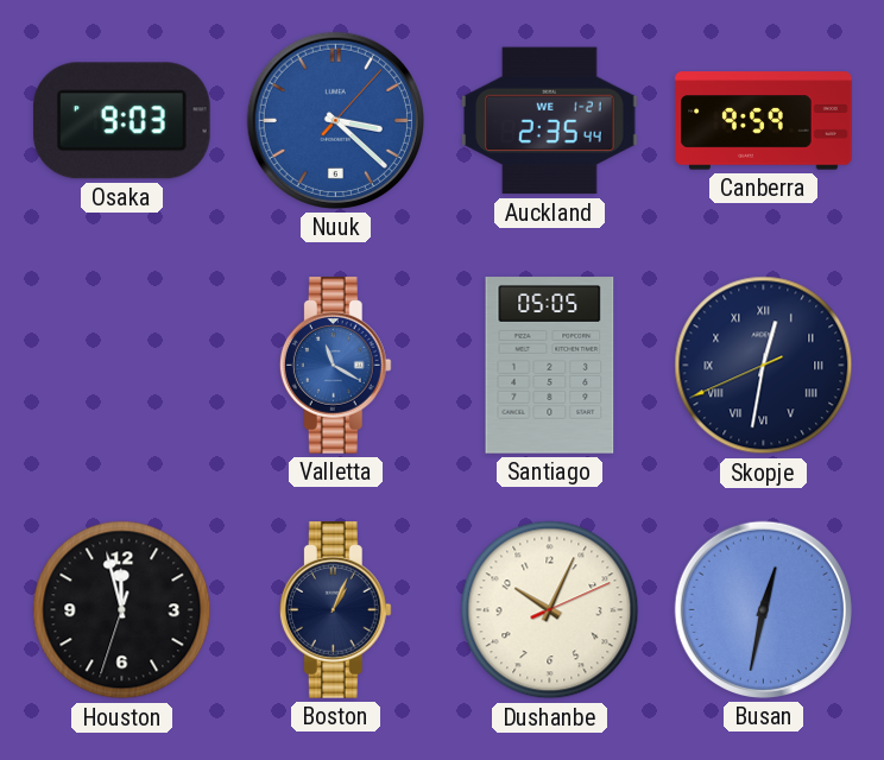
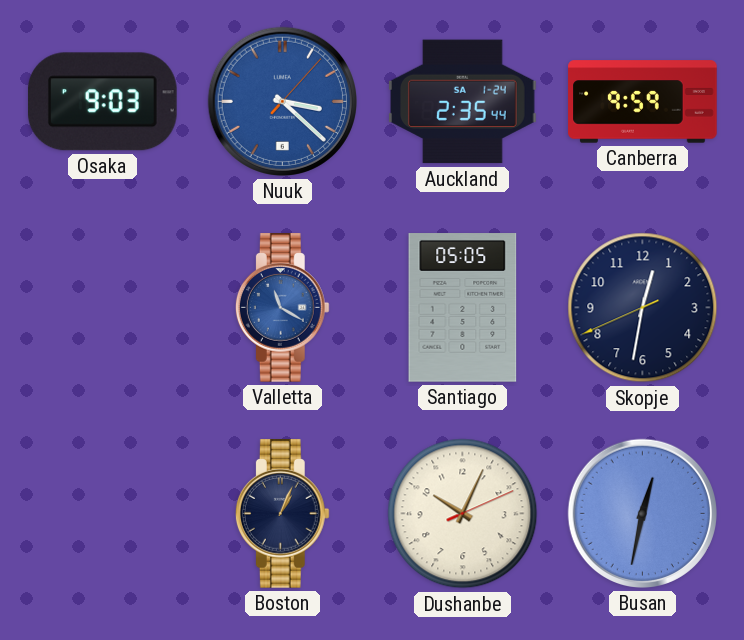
Auckland date: WE 1-21 -> SA 1-24
Skopje numerals: Roman -> Arabic
Houston: 11:57 -> none
